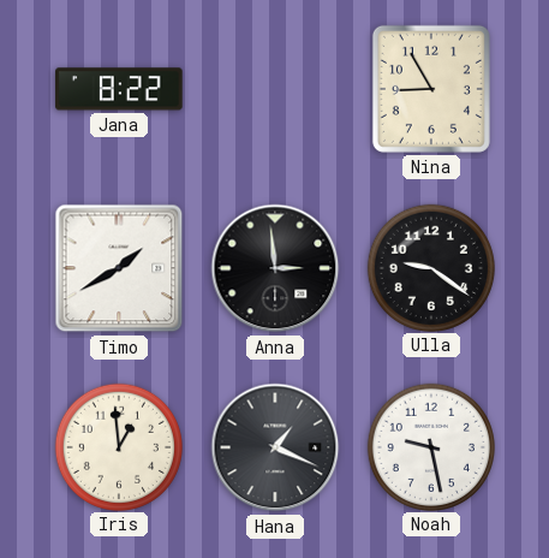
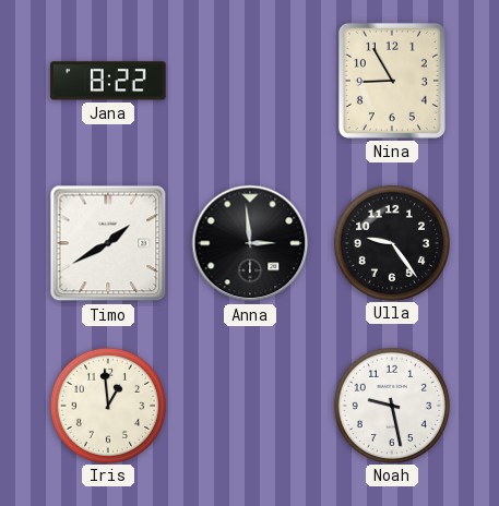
Ulla: 9:21 -> 9:24
Hana: 1:19 -> none
